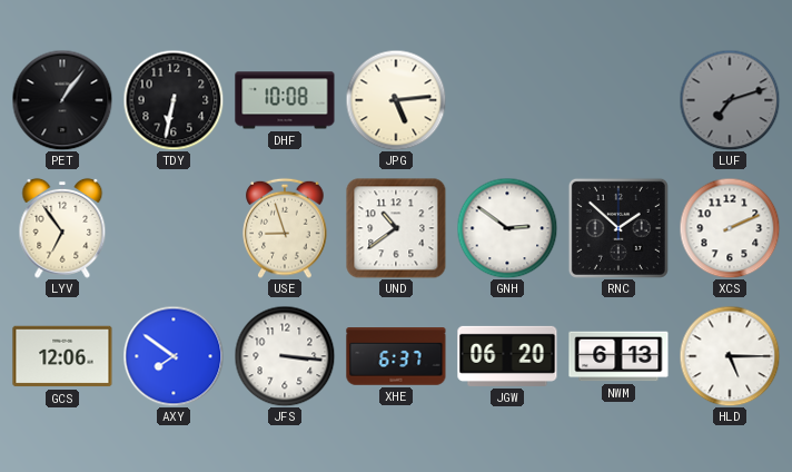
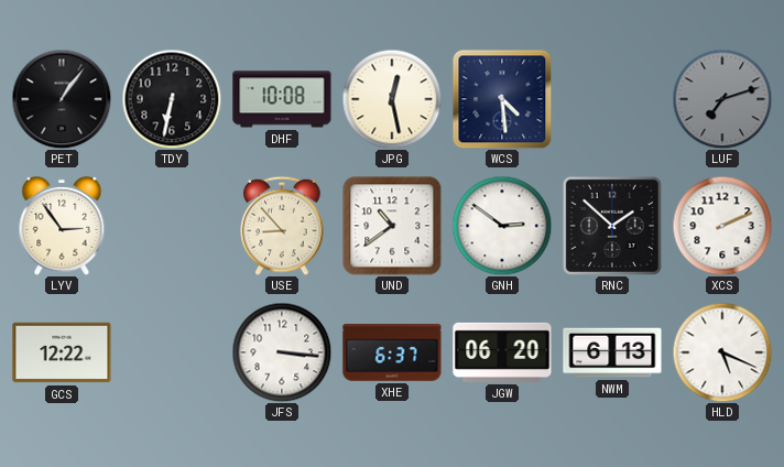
JPG: 5:14 -> 12:28
WCS: none -> 4:29
LYV: 6:54 -> 2:54
USE: 8:57 -> 8:53
GCS: 12:06 -> 12:22
AXY: 7:51 -> none
HLD: 5:15 -> 5:19
